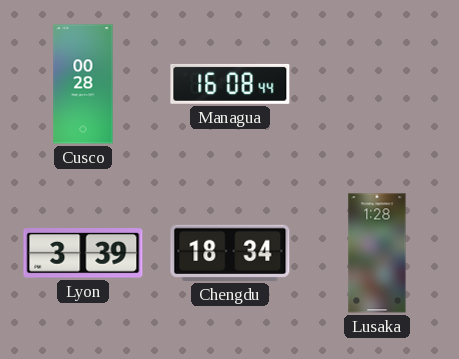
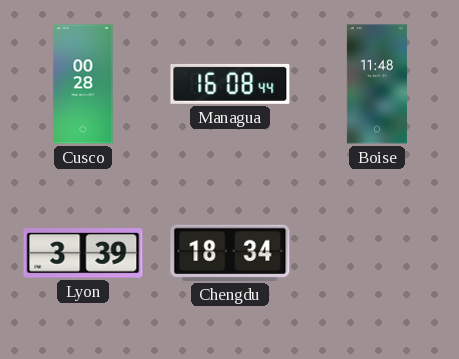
Boise: none -> 11:48
Lusaka: 1:28 -> none
